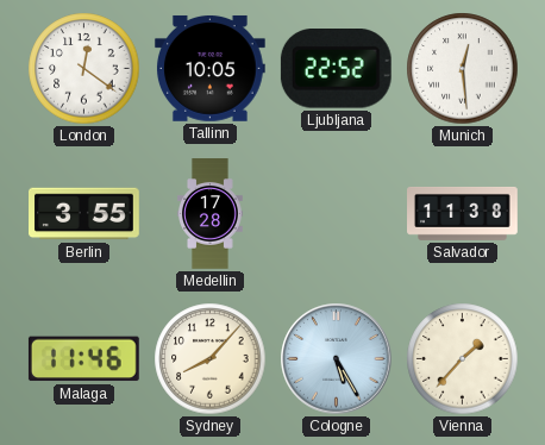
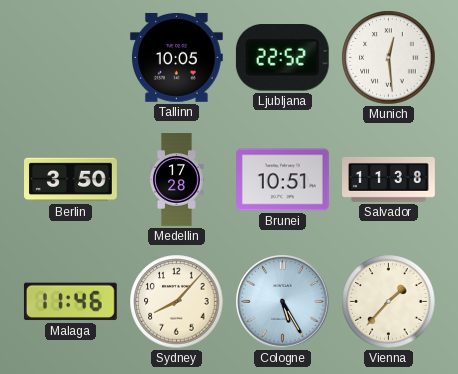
London: 12:21 -> none
Berlin: 3:55 -> 3:50
Brunei: none -> 10:51
